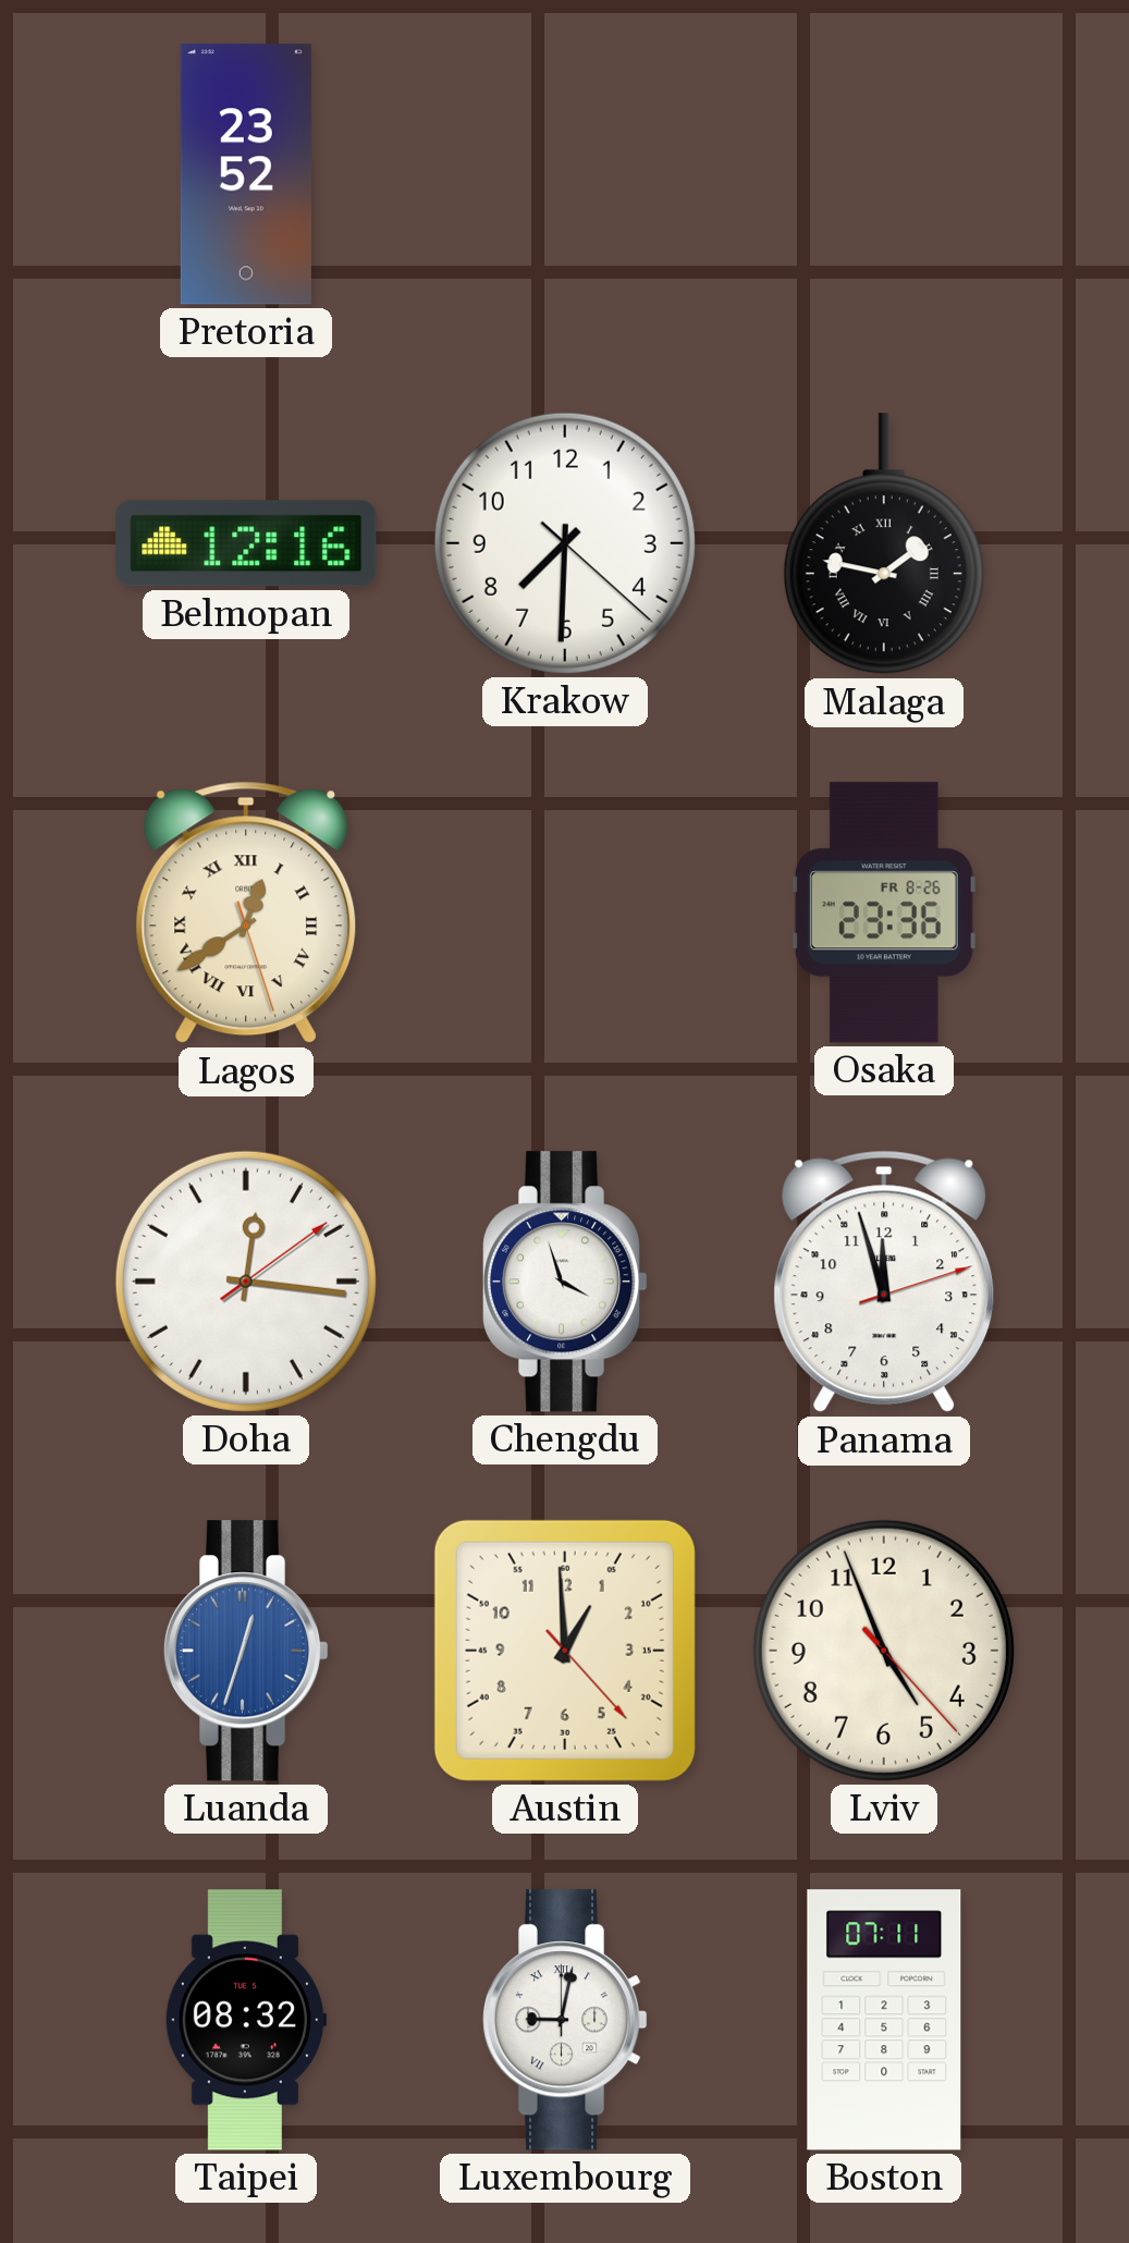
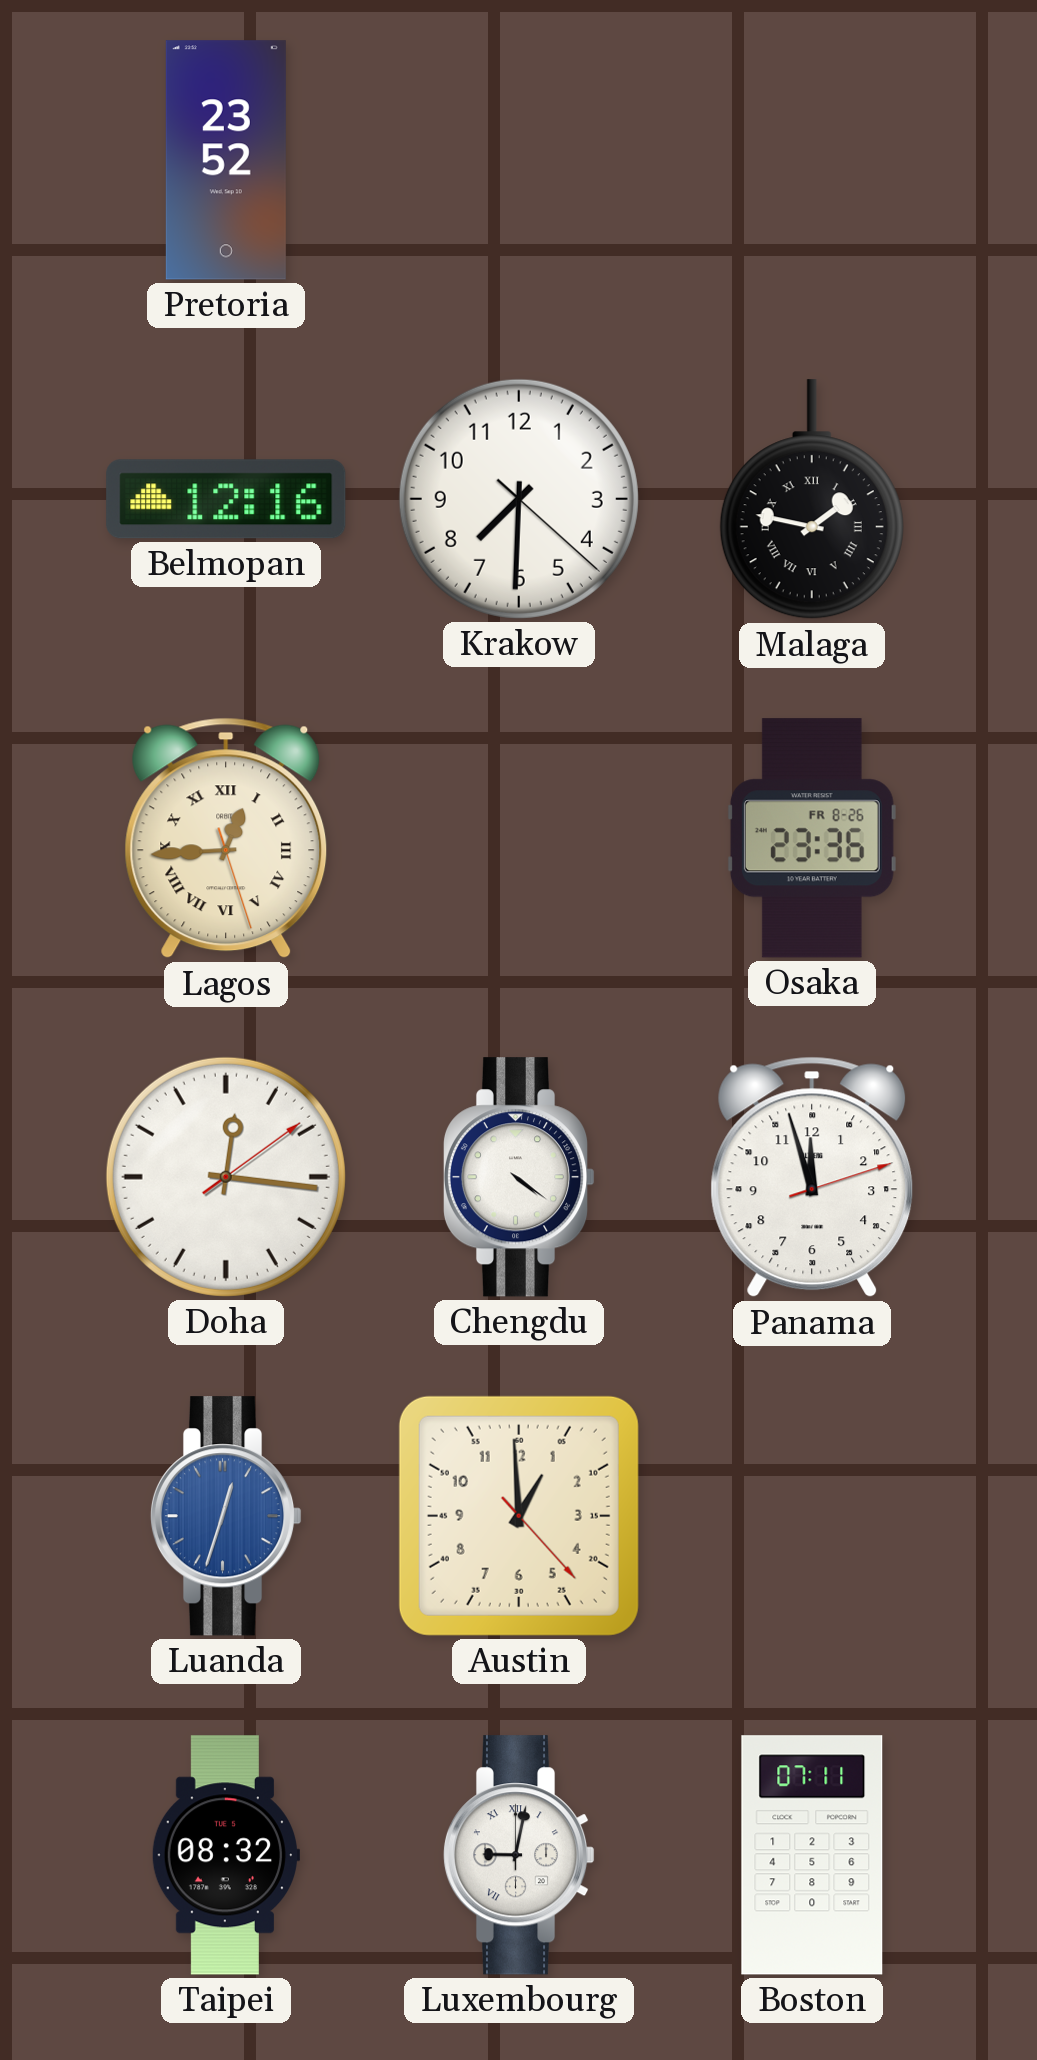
Lagos: 12:39 -> 12:44
Chengdu: 3:57 -> 4:21
Lviv: 4:56 -> none
